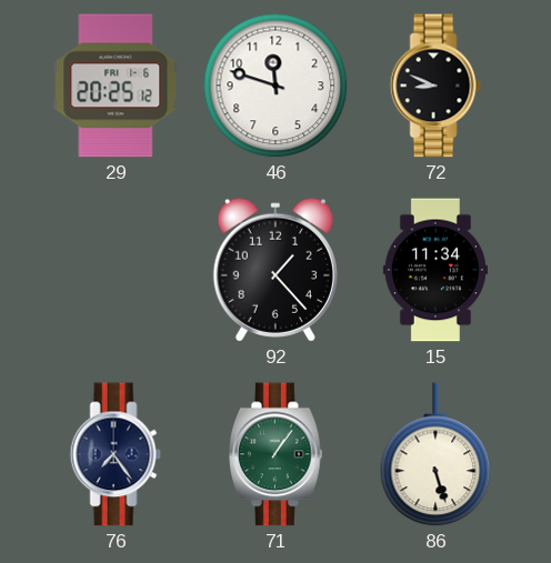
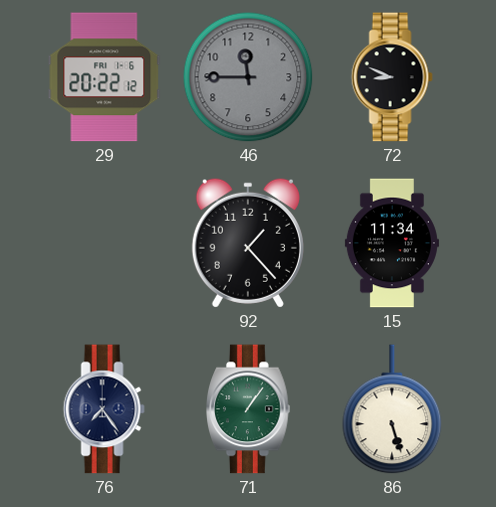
29: 20:25 -> 20:22
46: 11:48 -> 11:45
46 dial: white -> grey
